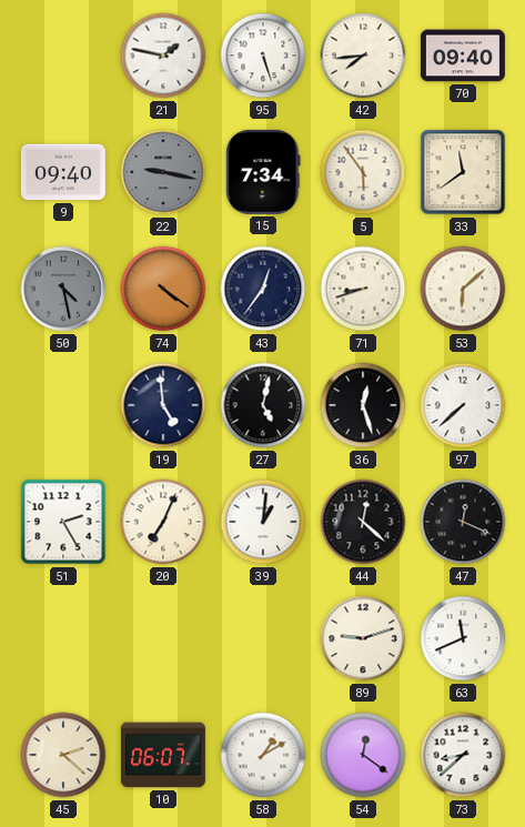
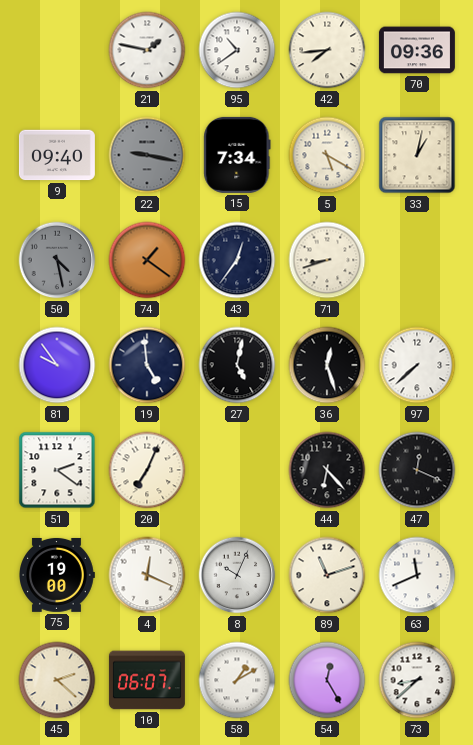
95: 5:27 -> 10:39
70: 09:40 -> 09:36
5: 5:54 -> 5:20
33: 11:39 -> 1:02
74: 4:21 -> 1:21
53: 6:08 -> none
81: none -> 9:54
51: 2:25 -> 2:21
39: 1:01 -> none
44: 12:22 -> 6:23
75: none -> 19:00
4: none -> 12:19
8: none -> 10:04
89: 9:12 -> 11:12
54: 12:21 -> 12:25
